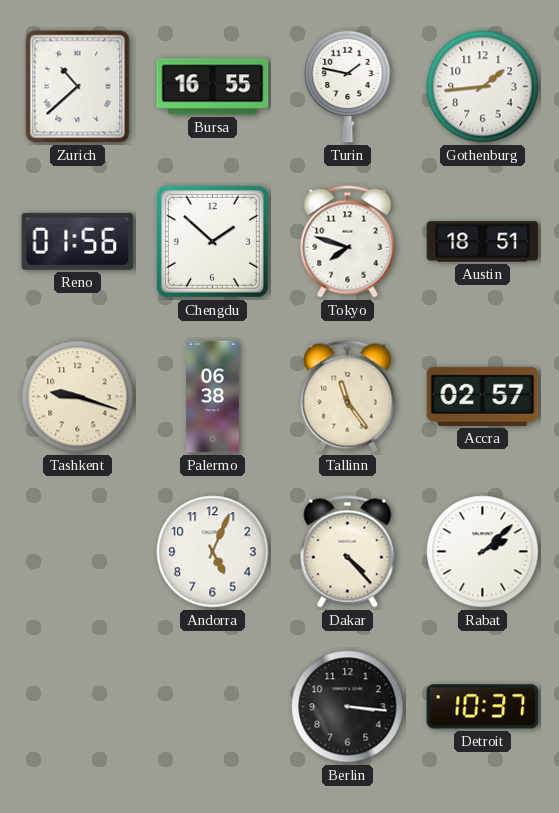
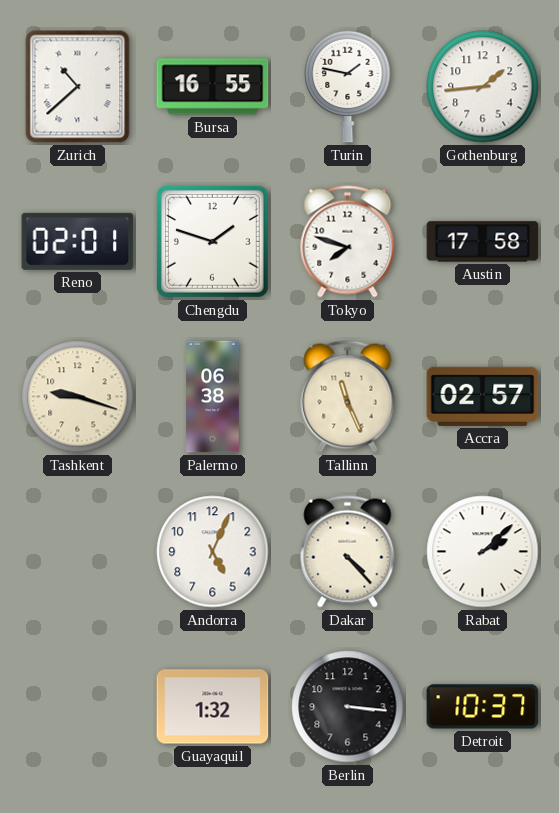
Reno: 01:56 -> 02:01
Chengdu: 1:52 -> 1:48
Austin: 18:51 -> 17:58
Tallinn: 11:24 -> 11:26
Guayaquil: none -> 1:32
